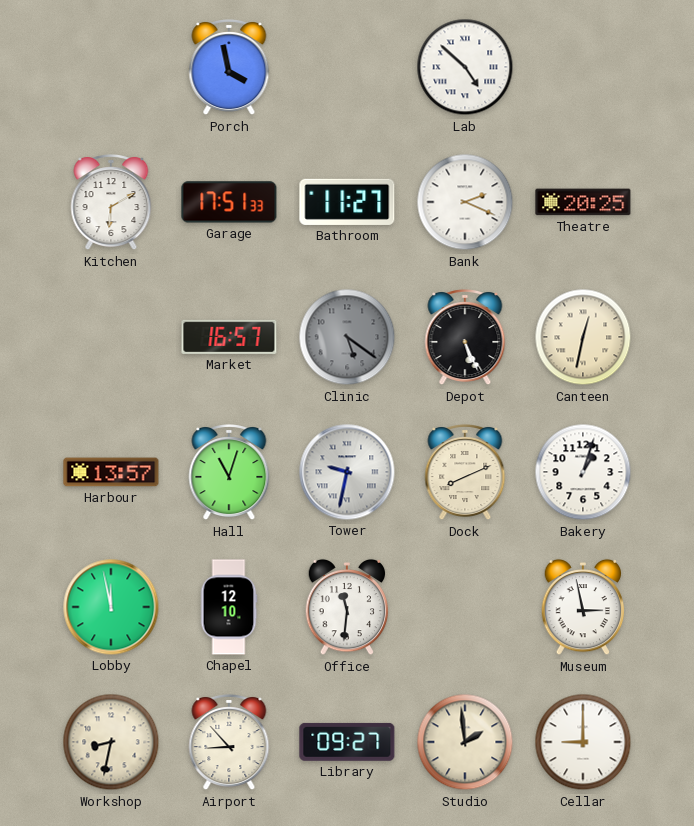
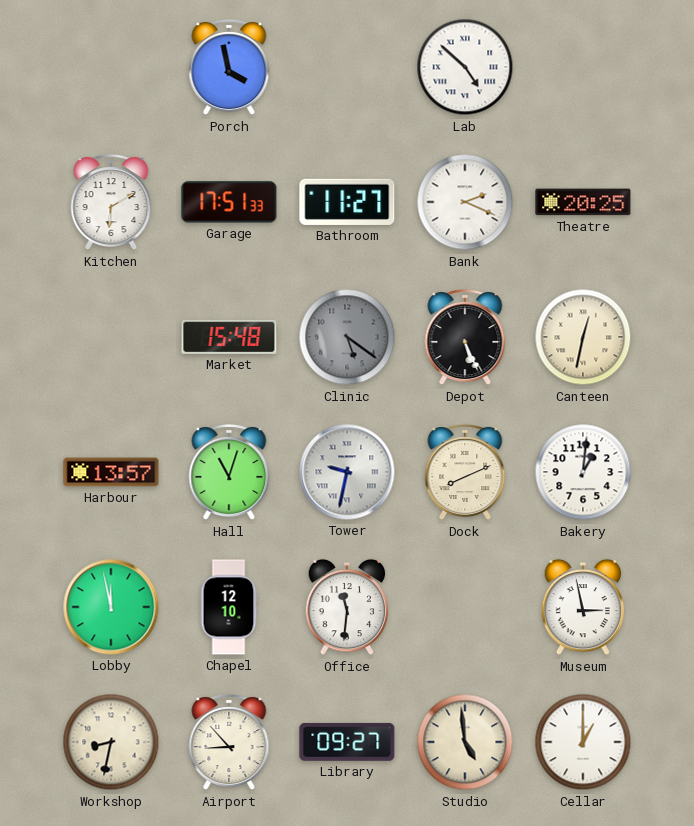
Market: 16:57 -> 15:48
Bakery: 1:03 -> 1:01
Studio: 1:59 -> 4:59
Cellar: 9:00 -> 1:00
